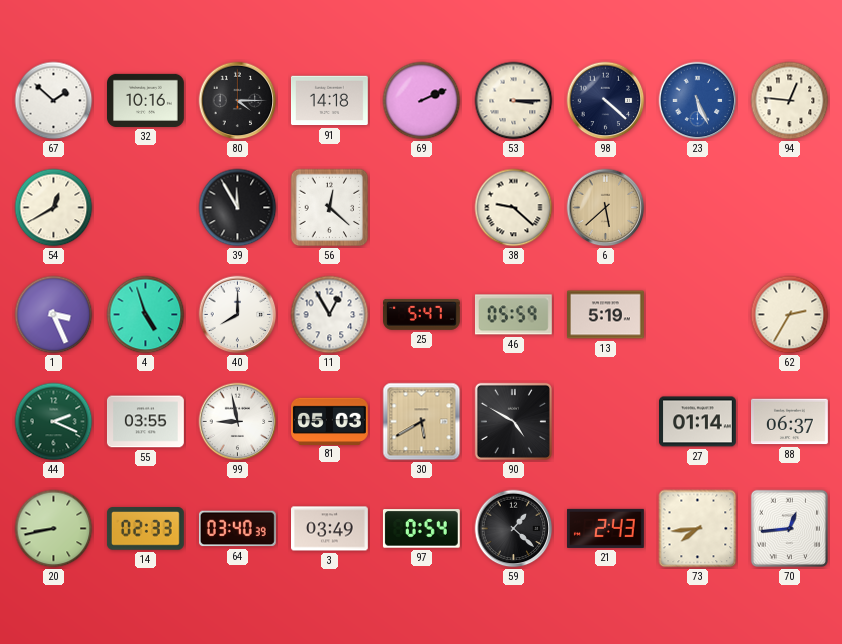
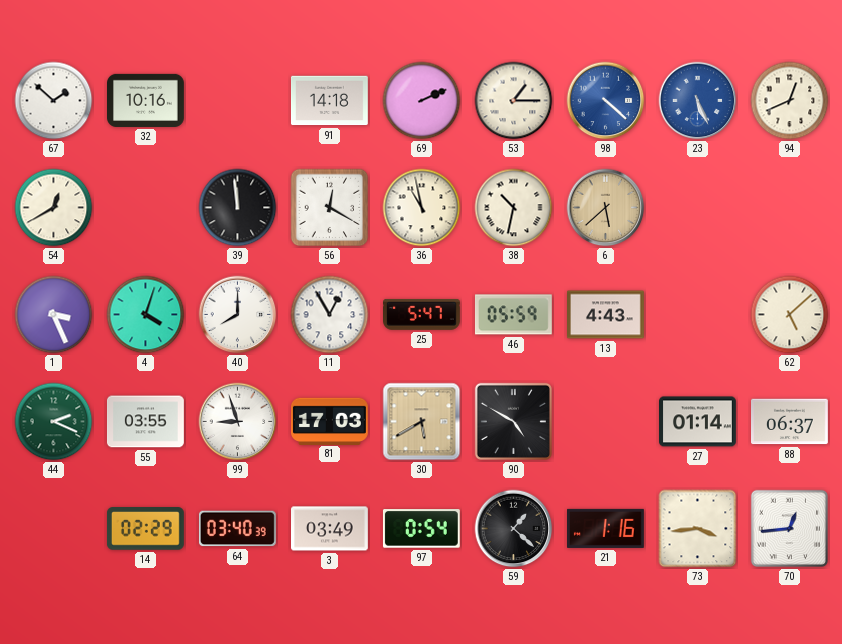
80: 4:15 -> none
53: 3:15 -> 1:15
98 dial: navy -> blue
94: 12:46 -> 12:41
39: 11:55 -> 11:59
56: 12:22 -> 12:20
36: none -> 10:58
38: 9:22 -> 10:32
4: 4:57 -> 4:03
13: 5:19 -> 4:43
62: 2:35 -> 5:08
99: 8:58 -> 8:57
81: 05:03 -> 17:03
20: 8:43 -> none
14: 02:33 -> 02:29
21: 2:43 -> 1:16
73: 7:44 -> 3:44
